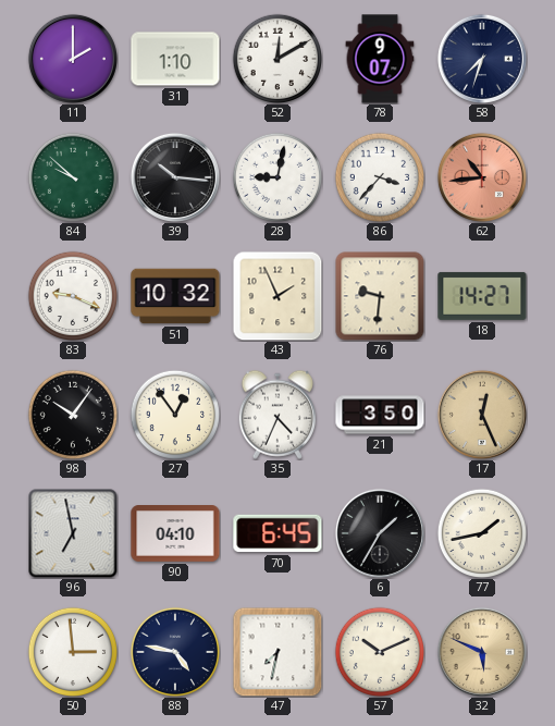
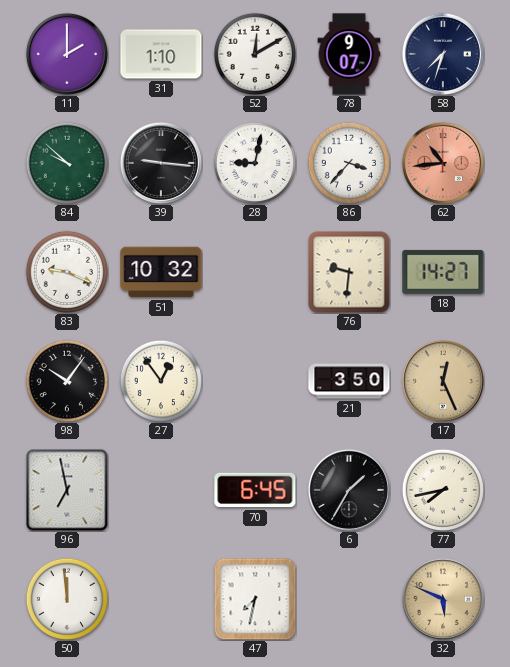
39: 10:16 -> 9:16
43: 1:56 -> none
35: 4:34 -> none
90: 04:10 -> none
77: 1:43 -> 7:43
50: 2:59 -> 11:59
88: 4:47 -> none
57: 10:11 -> none
